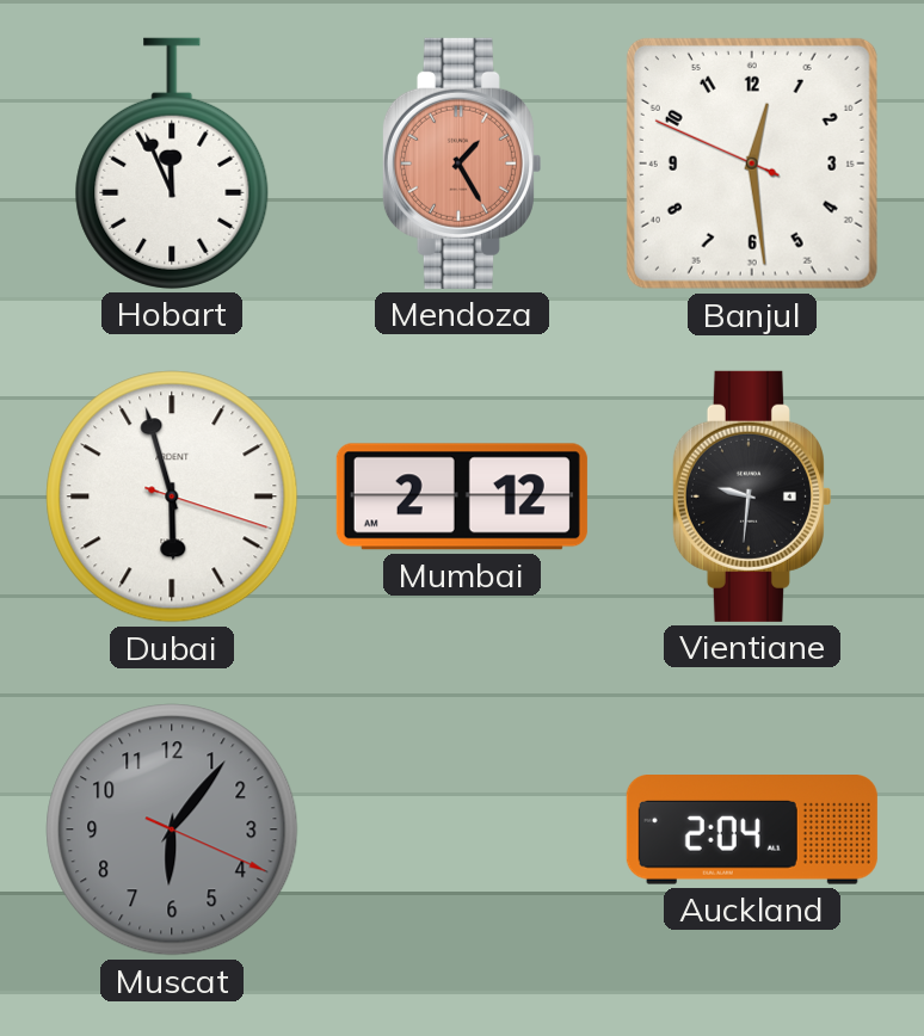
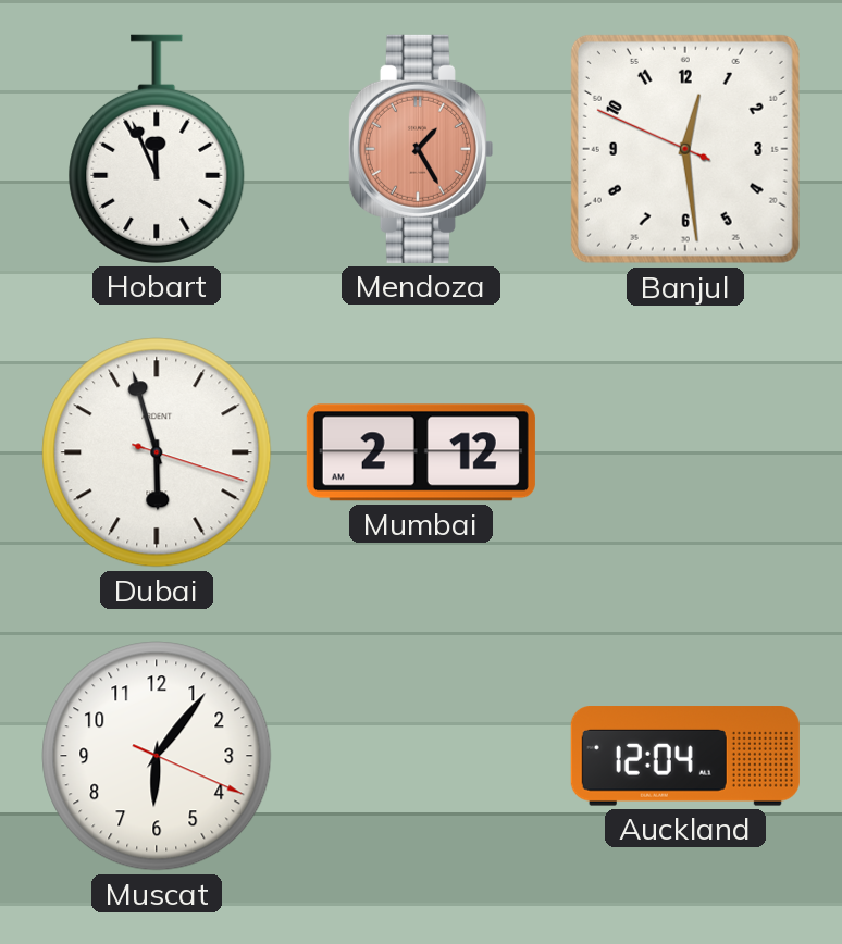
Vientiane: 9:31 -> none
Muscat dial: grey -> white
Auckland: 2:04 -> 12:04
